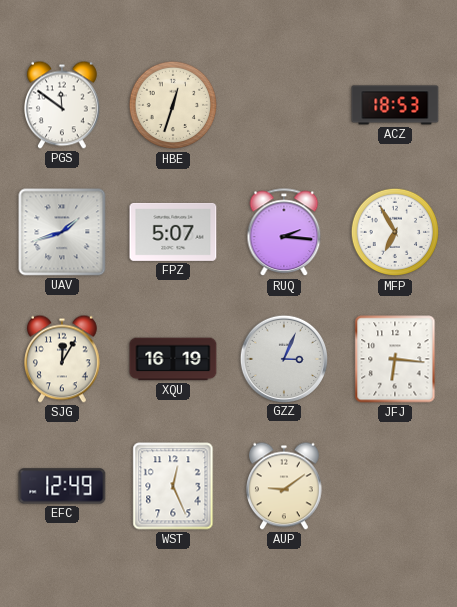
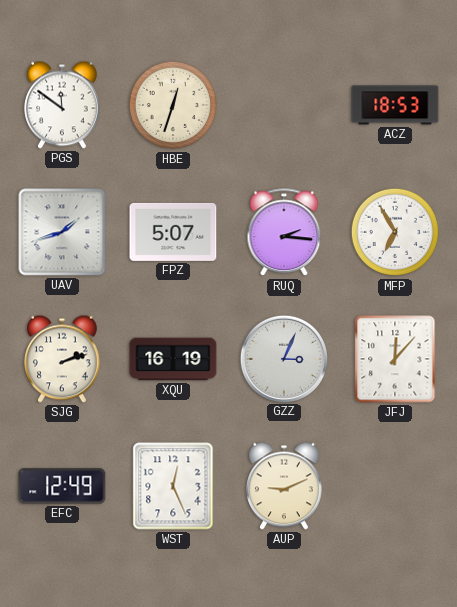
SJG: 12:05 -> 2:12
JFJ: 6:16 -> 12:07
AUP: 9:09 -> 9:11
